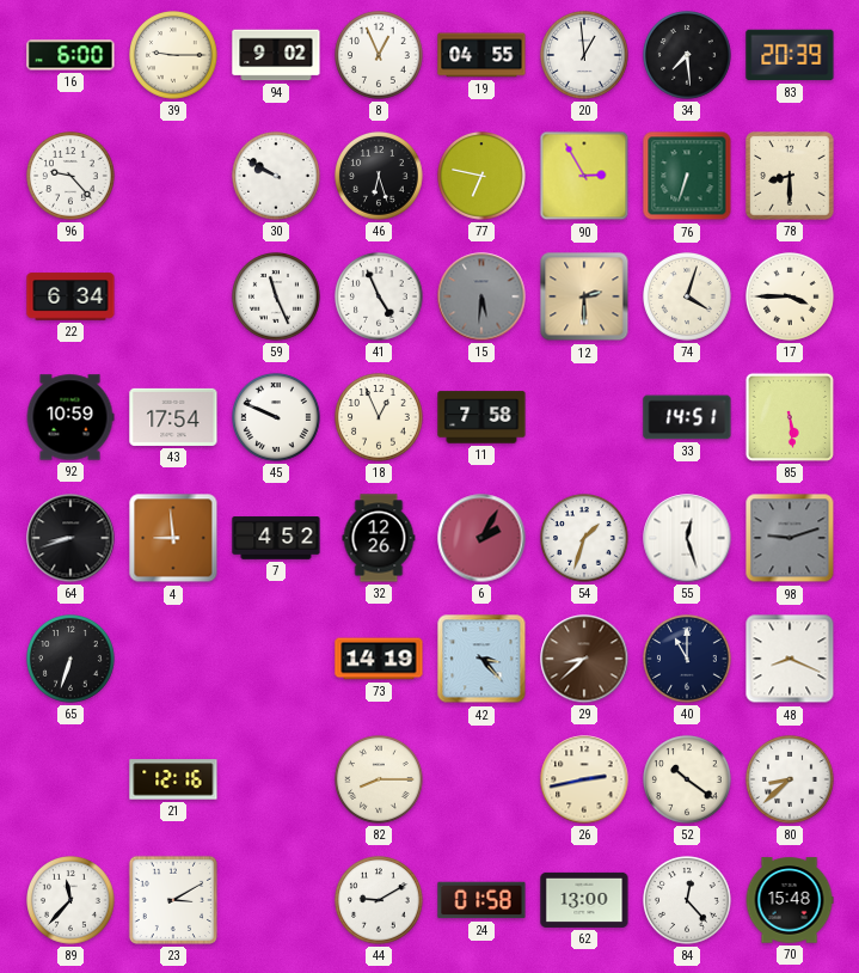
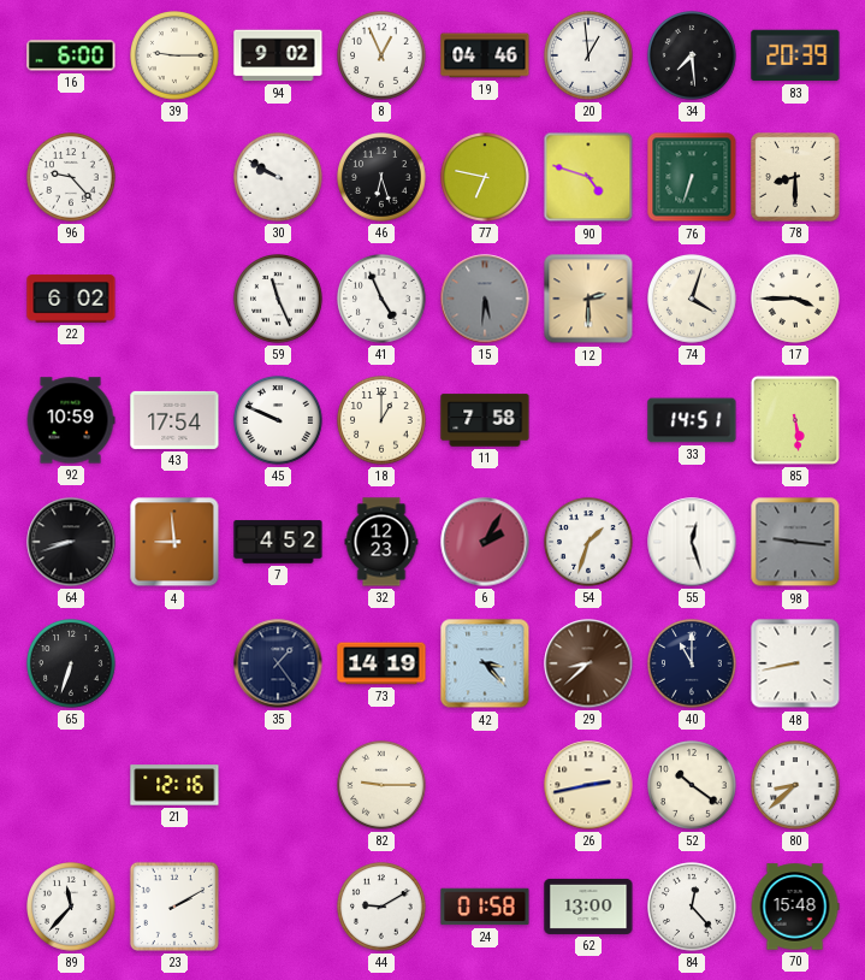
19: 04:55 -> 04:46
90: 2:55 -> 4:48
22: 6:34 -> 6:02
18: 12:56 -> 1:00
32: 12:26 -> 12:23
98: 9:12 -> 9:16
35: none -> 1:24
48: 8:19 -> 8:43
82: 8:15 -> 9:15
23: 3:10 -> 2:10
